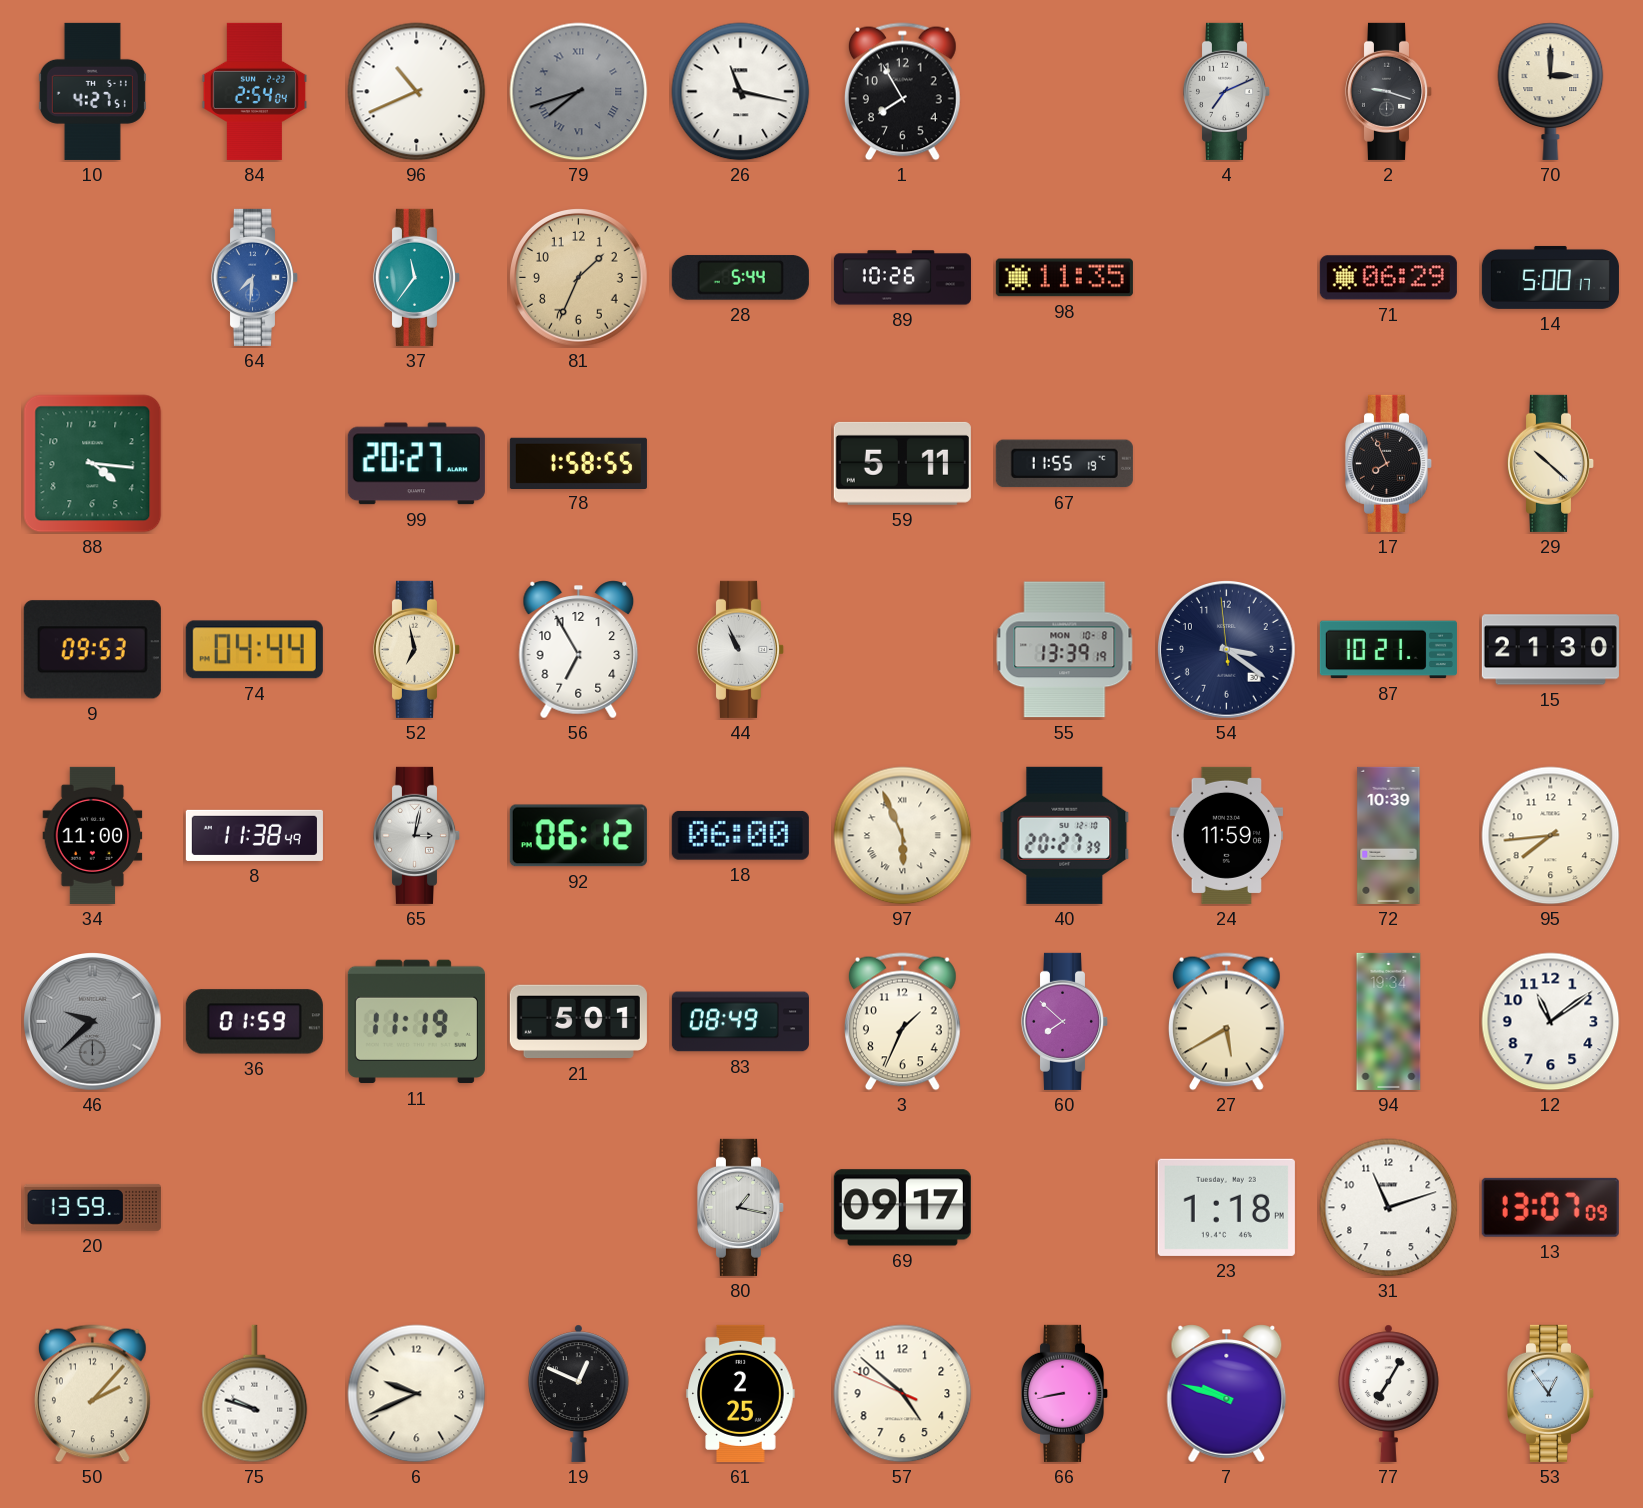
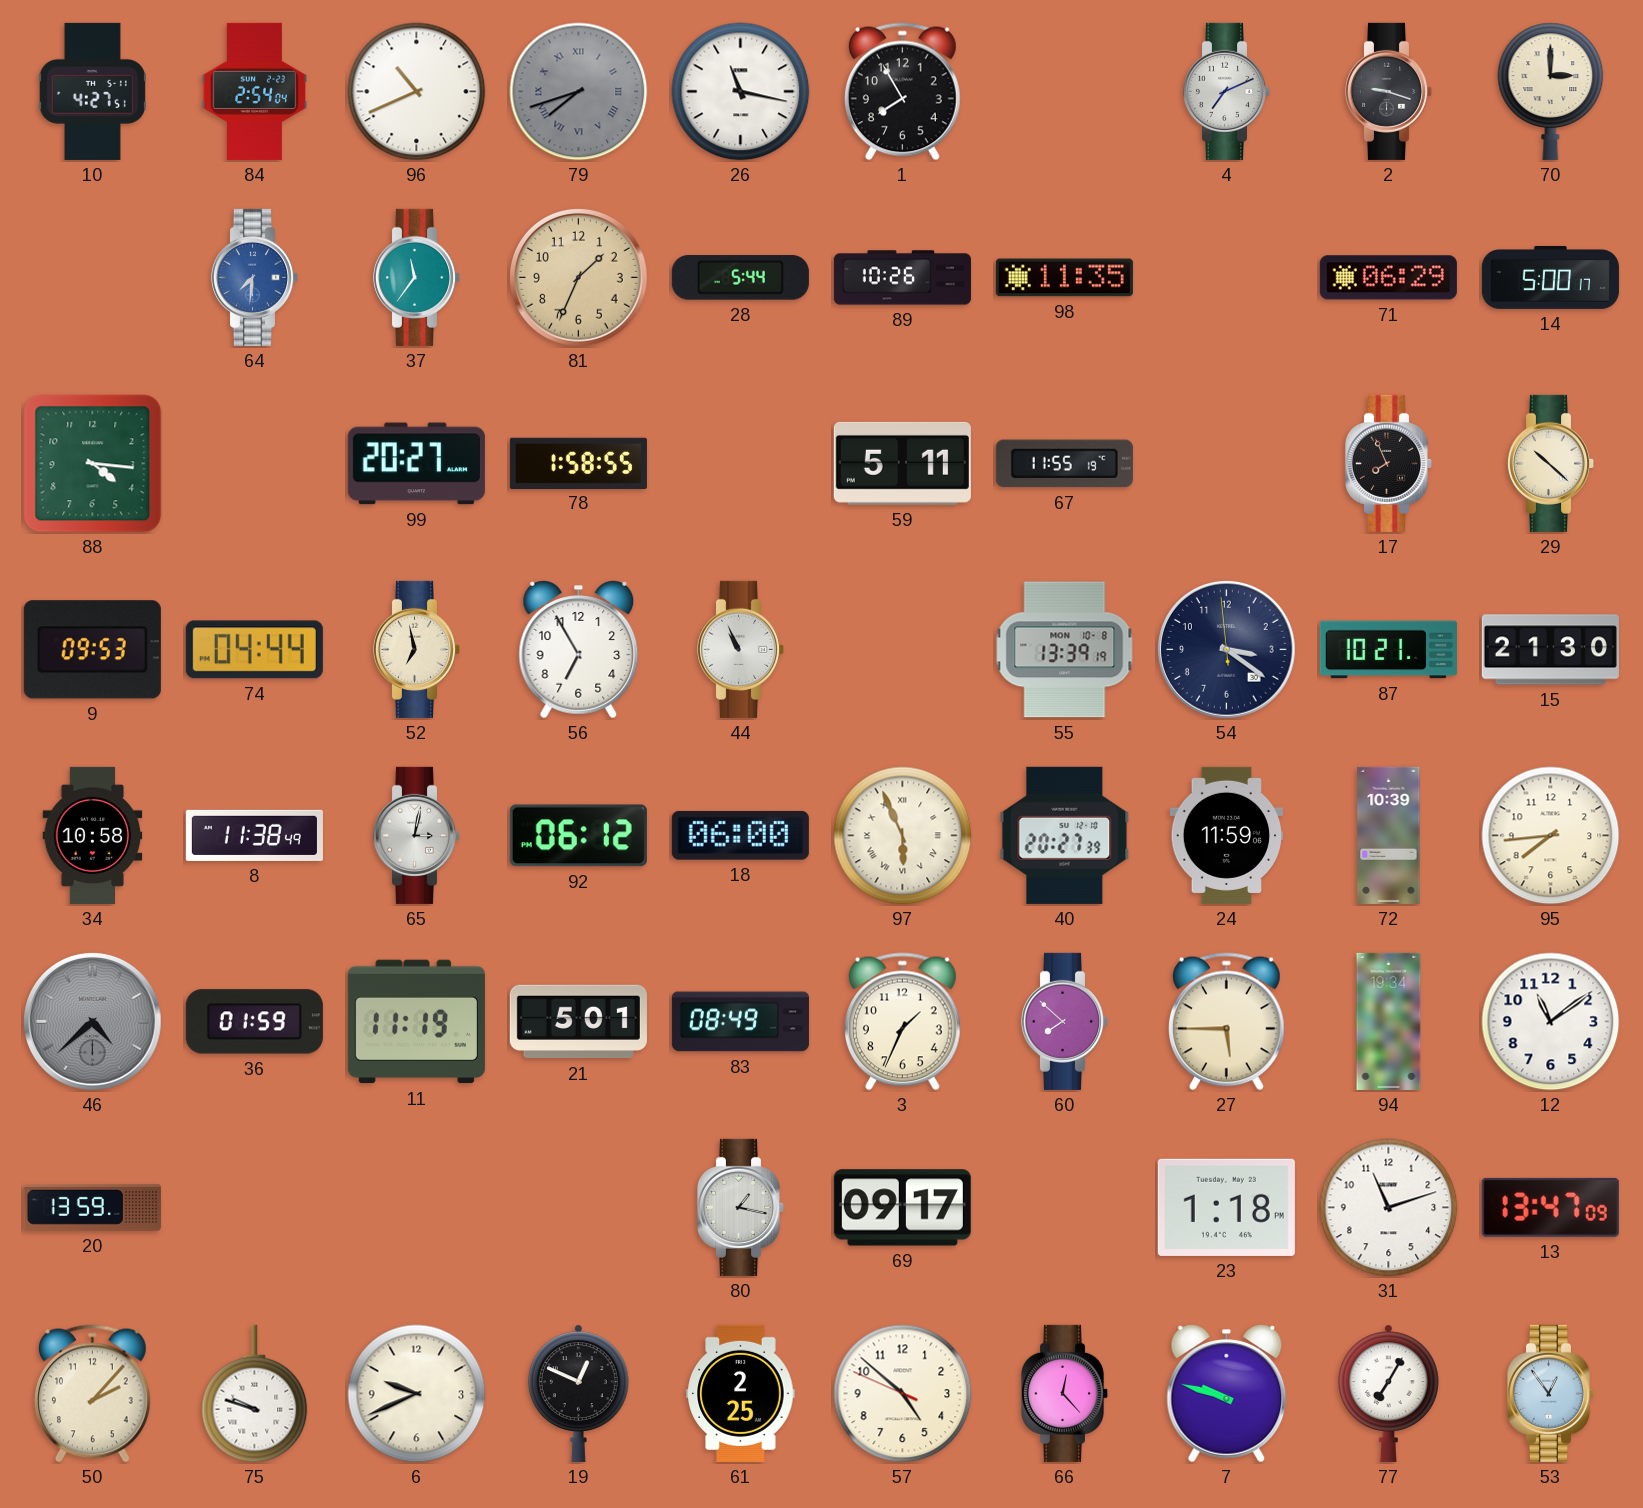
34: 11:00 -> 10:58
46: 9:38 -> 4:38
27: 5:40 -> 5:45
13: 13:07 -> 13:47
66: 8:43 -> 12:23
